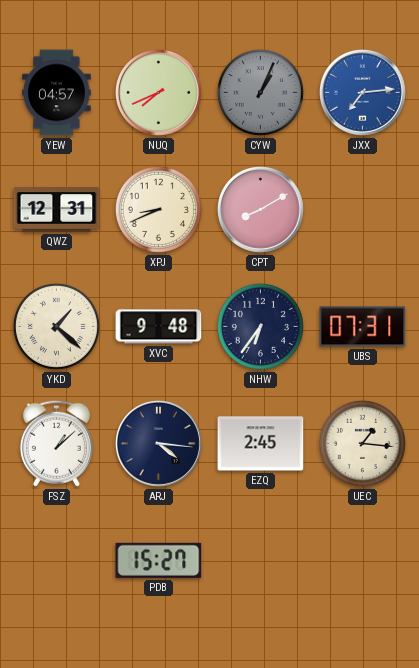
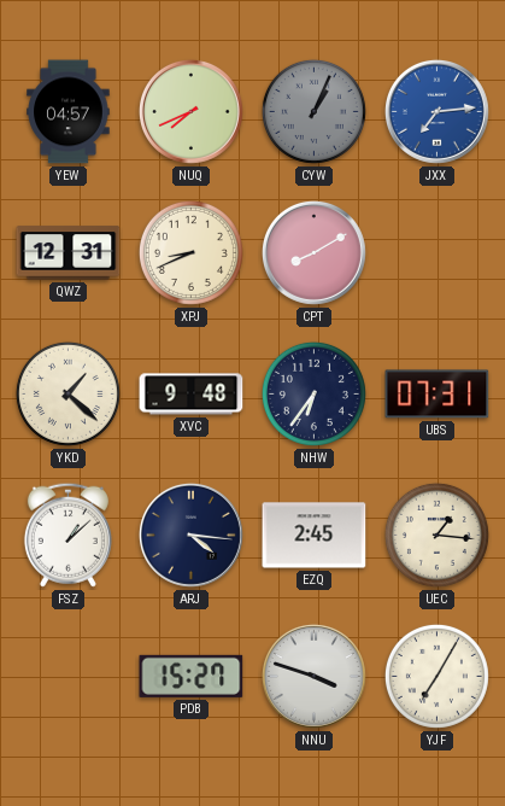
NNU: none -> 3:48
YJF: none -> 7:05
